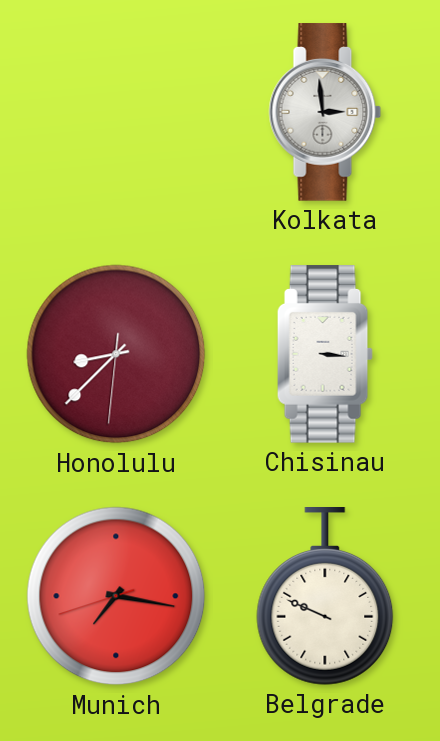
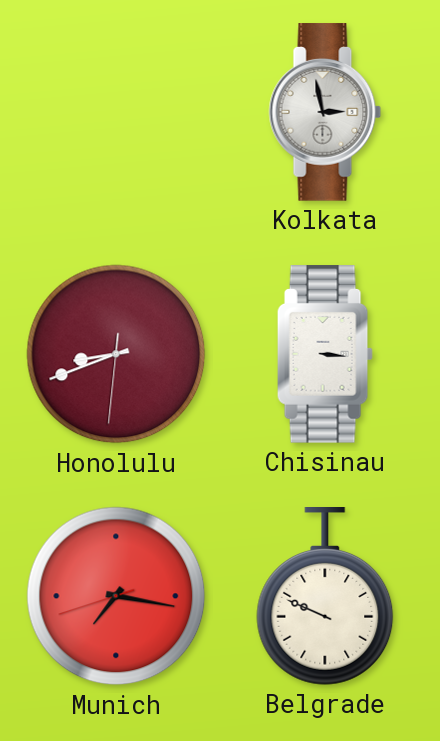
Kolkata: 2:59 -> 2:58
Honolulu: 8:37 -> 8:41
